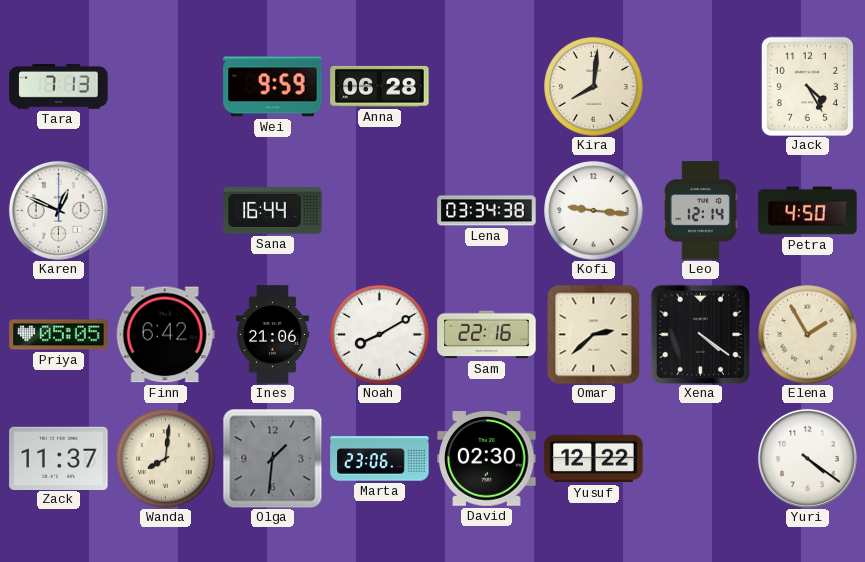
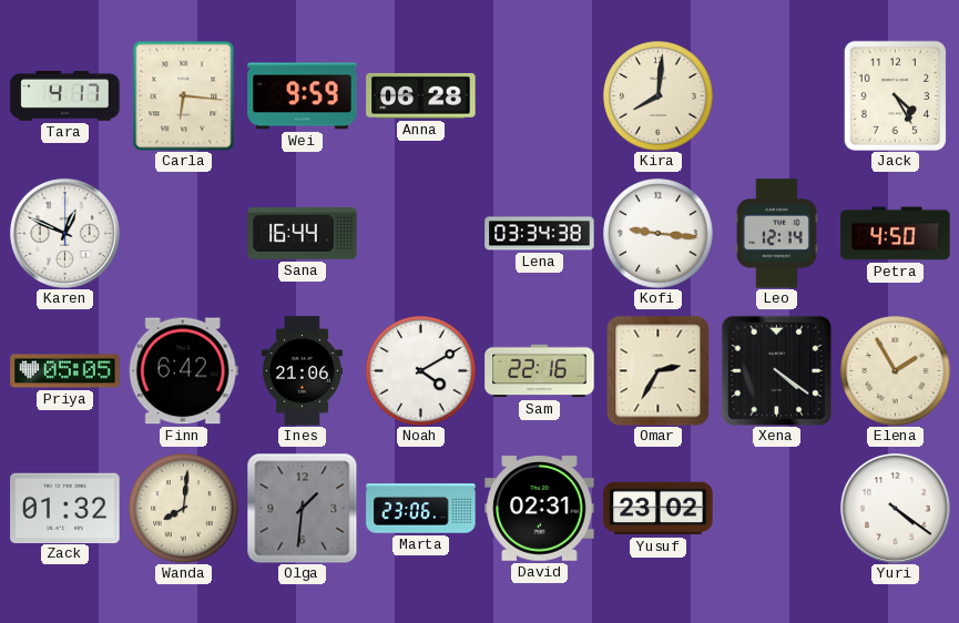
Tara: 7:13 -> 4:17
Carla: none -> 6:16
Noah: 8:10 -> 4:10
Omar: 2:38 -> 2:35
Zack: 11:37 -> 01:32
David: 02:30 -> 02:31
Yusuf: 12:22 -> 23:02
